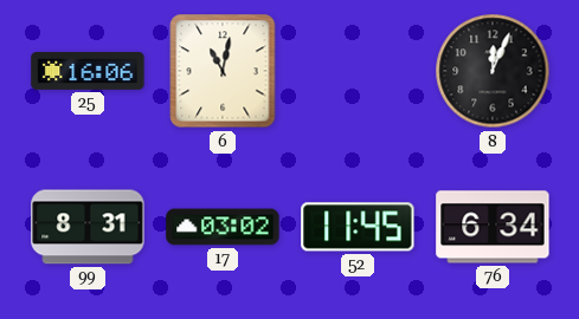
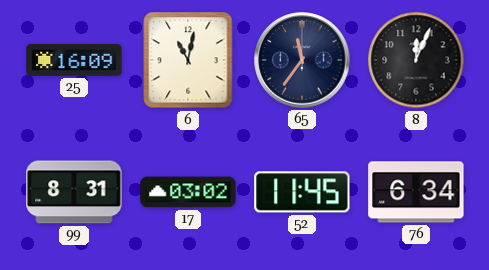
25: 16:06 -> 16:09
65: none -> 11:36
